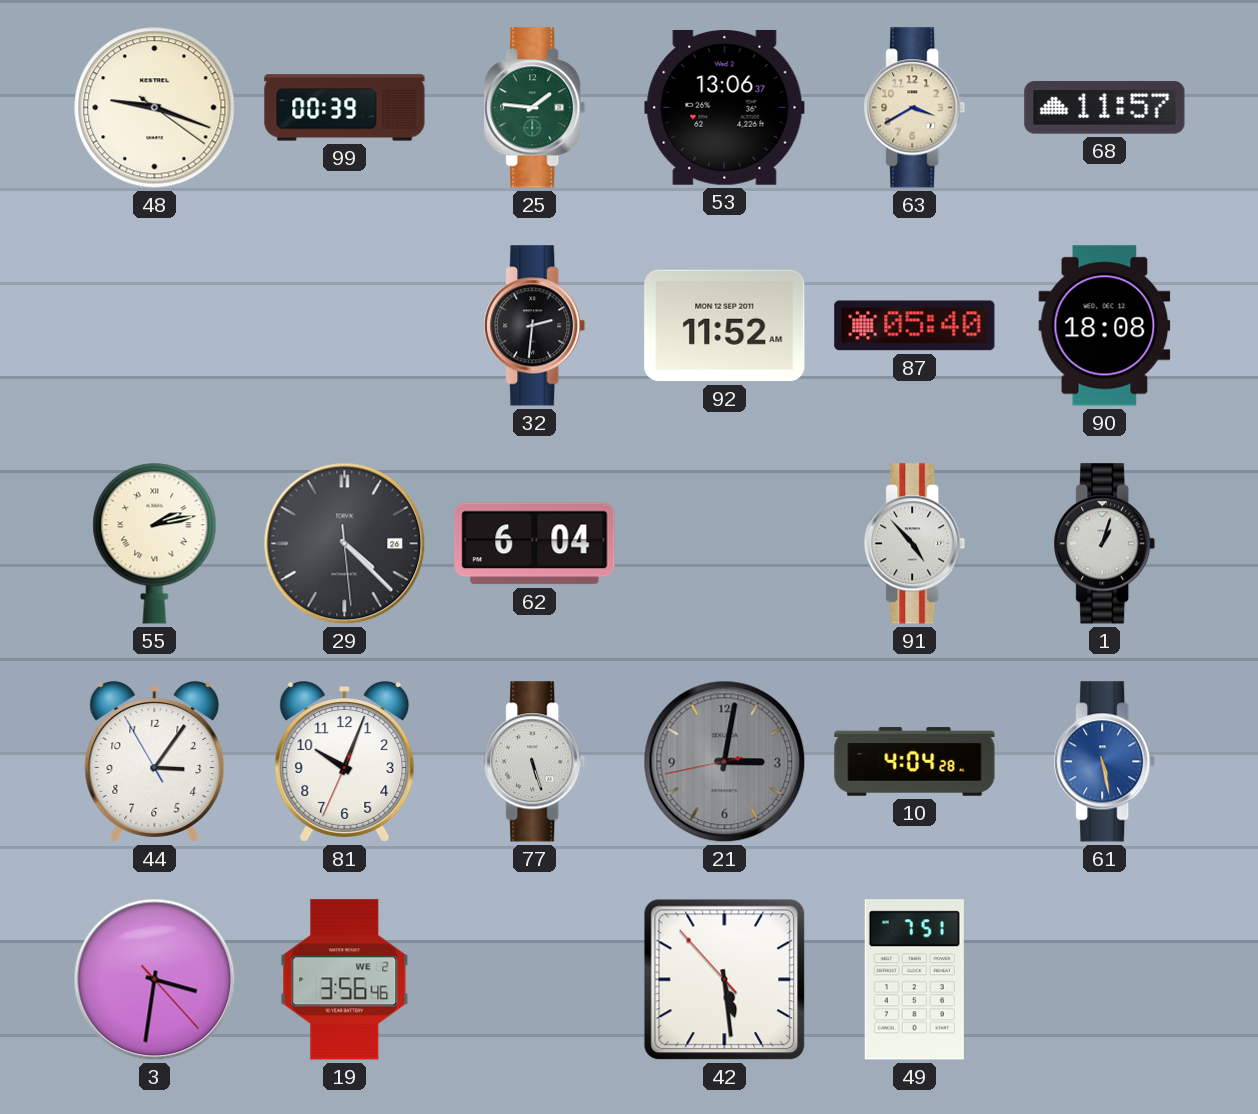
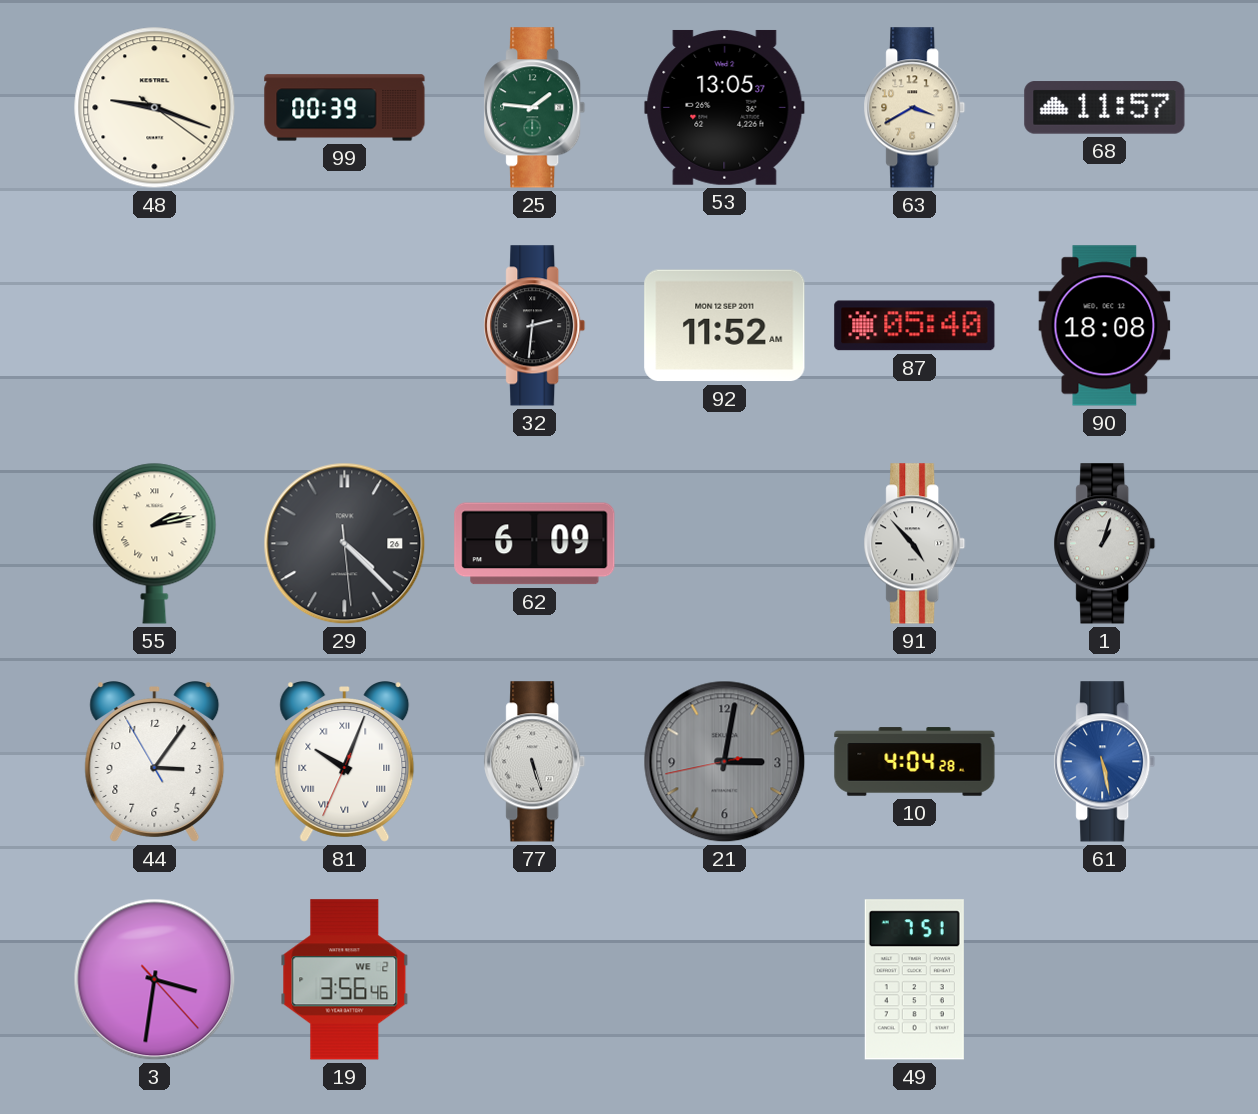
53: 13:06 -> 13:05
62: 6:04 -> 6:09
81 numerals: Arabic -> Roman
42: 5:28 -> none
